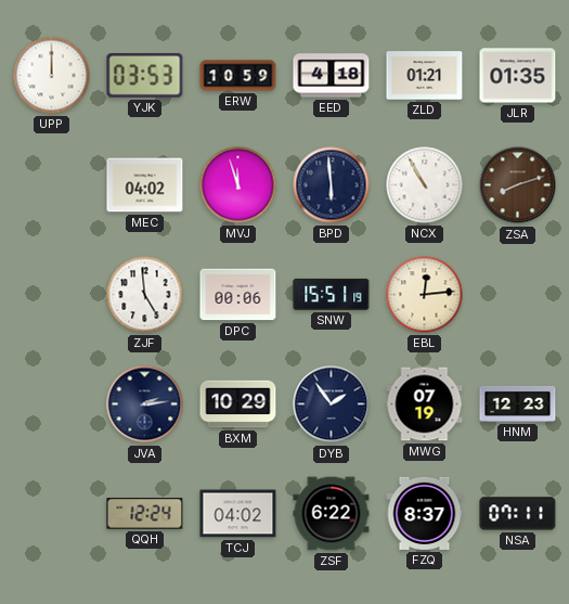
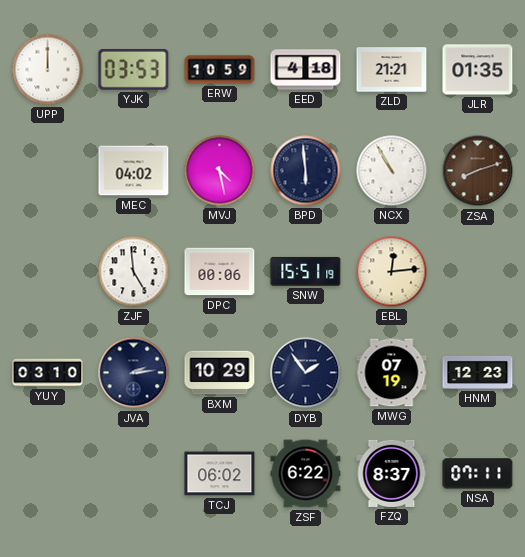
ZLD: 01:21 -> 21:21
MVJ: 11:57 -> 4:28
YUY: none -> 03:10
QQH: 12:24 -> none
TCJ: 04:02 -> 06:02
